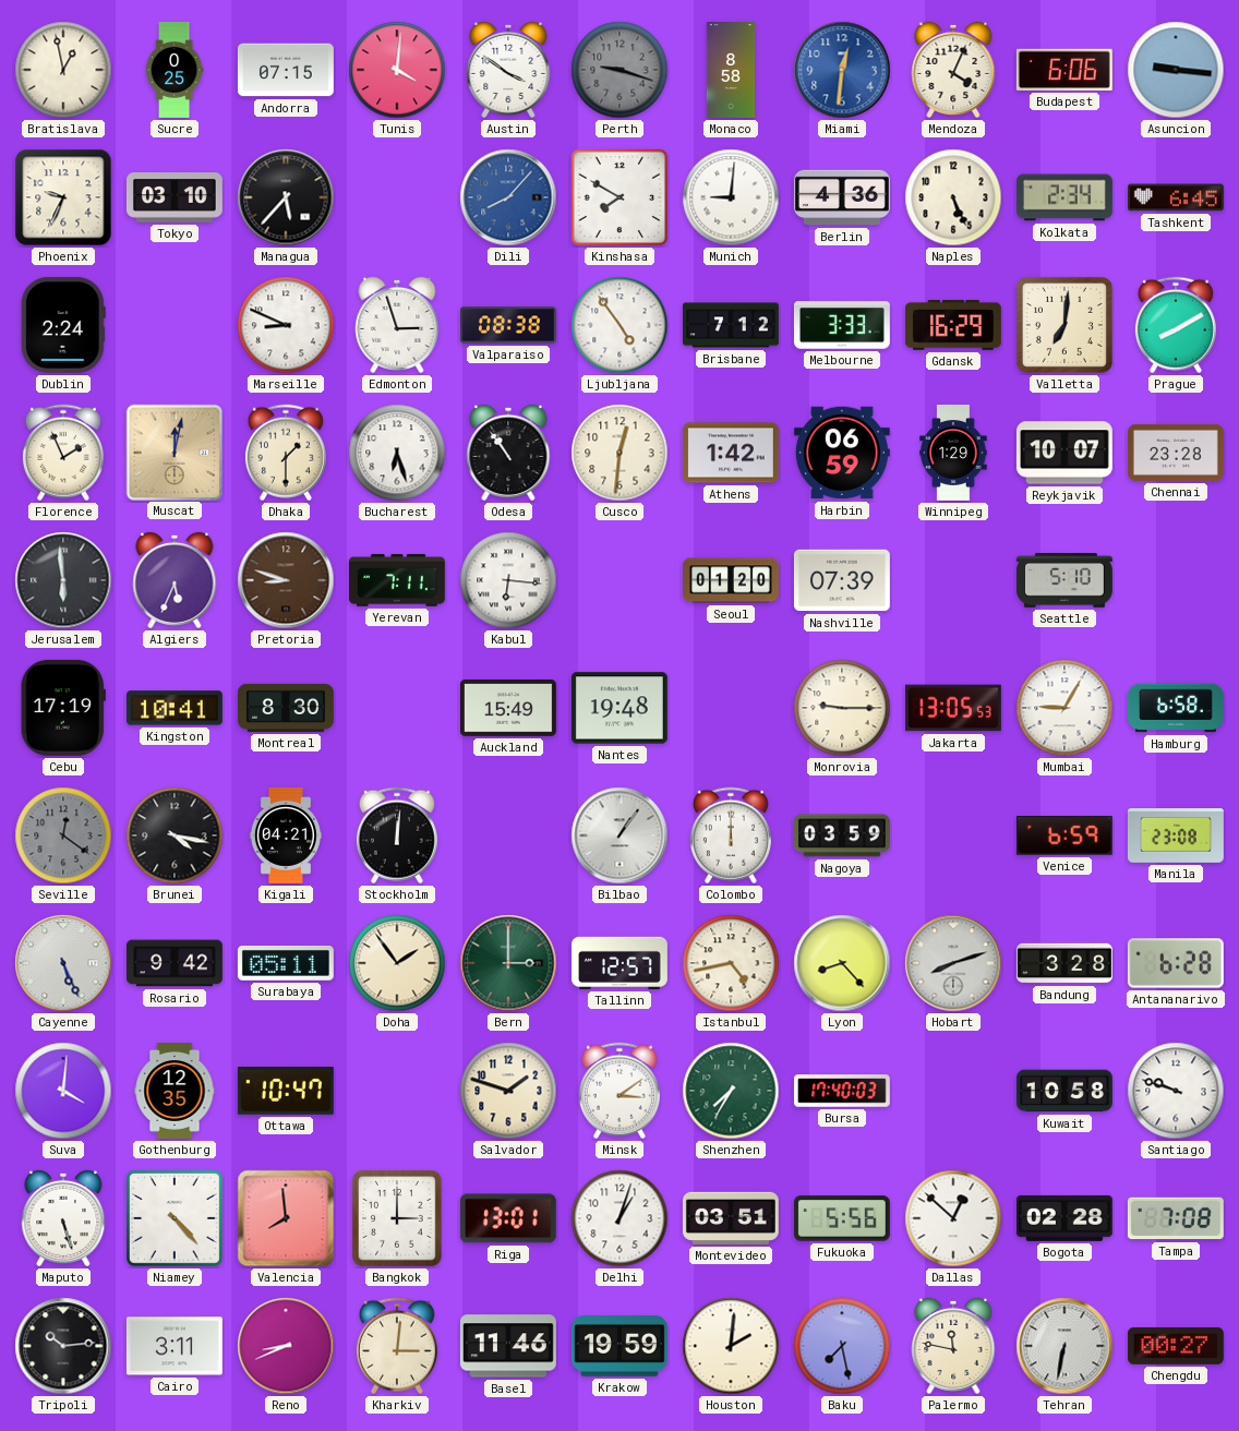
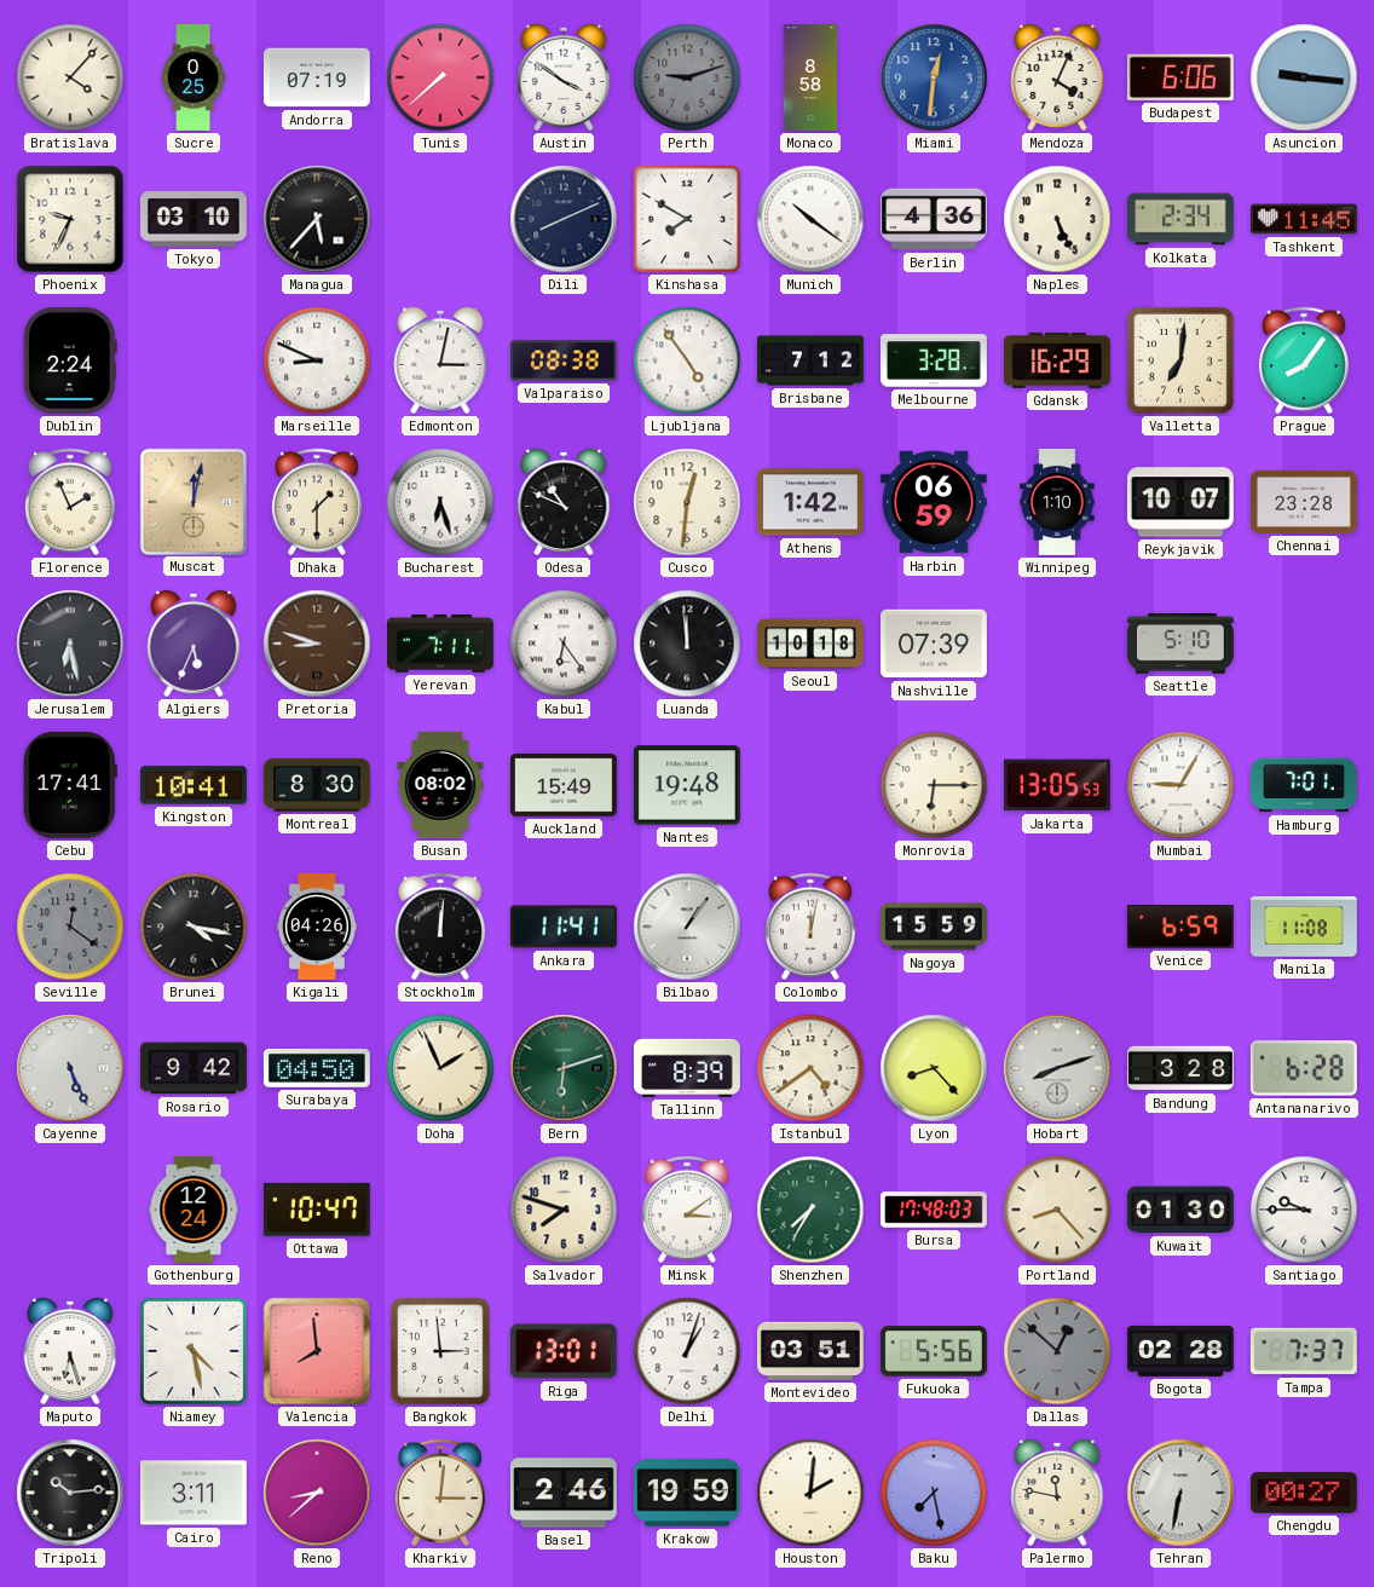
Bratislava: 12:58 -> 4:07
Andorra: 07:15 -> 07:19
Tunis: 4:01 -> 7:38
Perth: 9:18 -> 9:12
Dili: 8:07 -> 8:11
Dili dial: blue -> navy
Munich: 9:01 -> 10:21
Tashkent: 6:45 -> 11:45
Edmonton: 2:57 -> 3:02
Melbourne: 3:33 -> 3:28
Prague: 8:10 -> 8:06
Odesa: 10:54 -> 10:49
Winnipeg: 1:29 -> 1:10
Jerusalem: 5:59 -> 6:28
Kabul: 6:16 -> 6:24
Luanda: none -> 11:59
Seoul: 01:20 -> 10:18
Cebu: 17:19 -> 17:41
Busan: none -> 08:02
Monrovia: 9:15 -> 6:15
Hamburg: 6:58 -> 7:01
Kigali: 04:21 -> 04:26
Ankara: none -> 11:41
Colombo: 12:00 -> 12:02
Nagoya: 03:59 -> 15:59
Manila: 23:08 -> 11:08
Surabaya: 05:11 -> 04:50
Doha: 1:54 -> 1:56
Bern: 3:00 -> 6:12
Tallinn: 12:57 -> 8:39
Istanbul: 4:43 -> 4:39
Suva: 4:01 -> none
Gothenburg: 12:35 -> 12:24
Salvador: 1:48 -> 7:48
Bursa: 17:40 -> 17:48
Portland: none -> 8:23
Kuwait: 10:58 -> 01:30
Santiago: 9:48 -> 9:45
Maputo: 5:27 -> 6:27
Niamey: 4:23 -> 4:28
Bangkok: 3:00 -> 2:59
Dallas dial: white -> grey
Tampa: 7:08 -> 7:37
Reno: 8:41 -> 8:38
Basel: 11:46 -> 2:46
